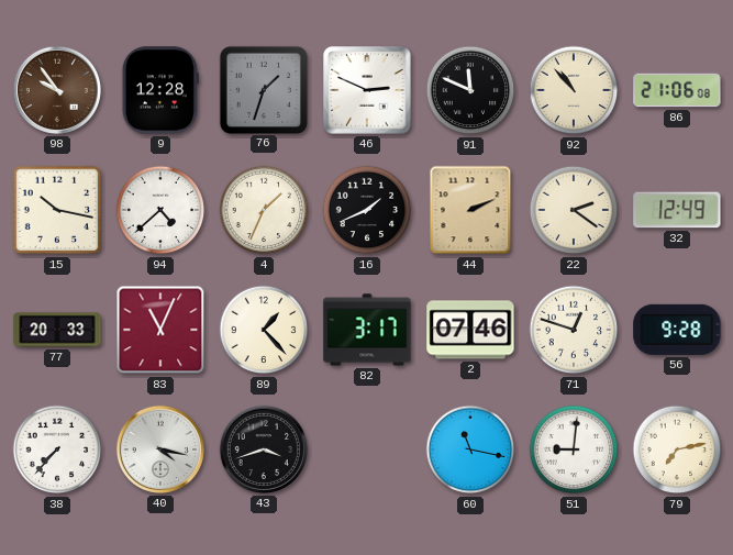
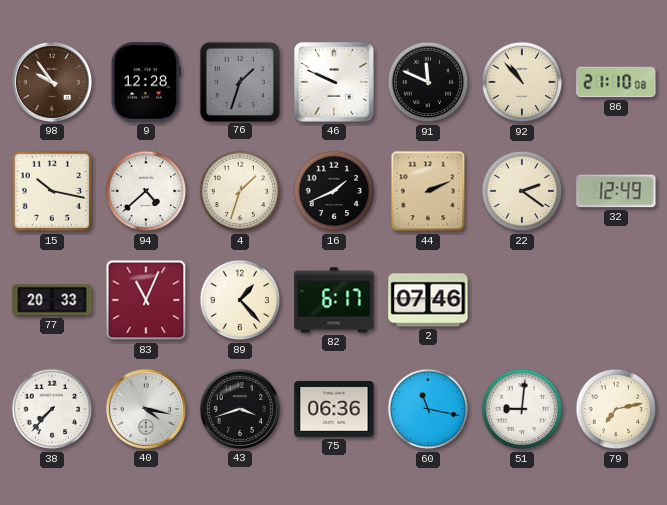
46: 2:49 -> 9:49
86: 21:06 -> 21:10
4: 1:34 -> 1:33
82: 3:17 -> 6:17
71: 12:48 -> none
56: 9:28 -> none
75: none -> 06:36
